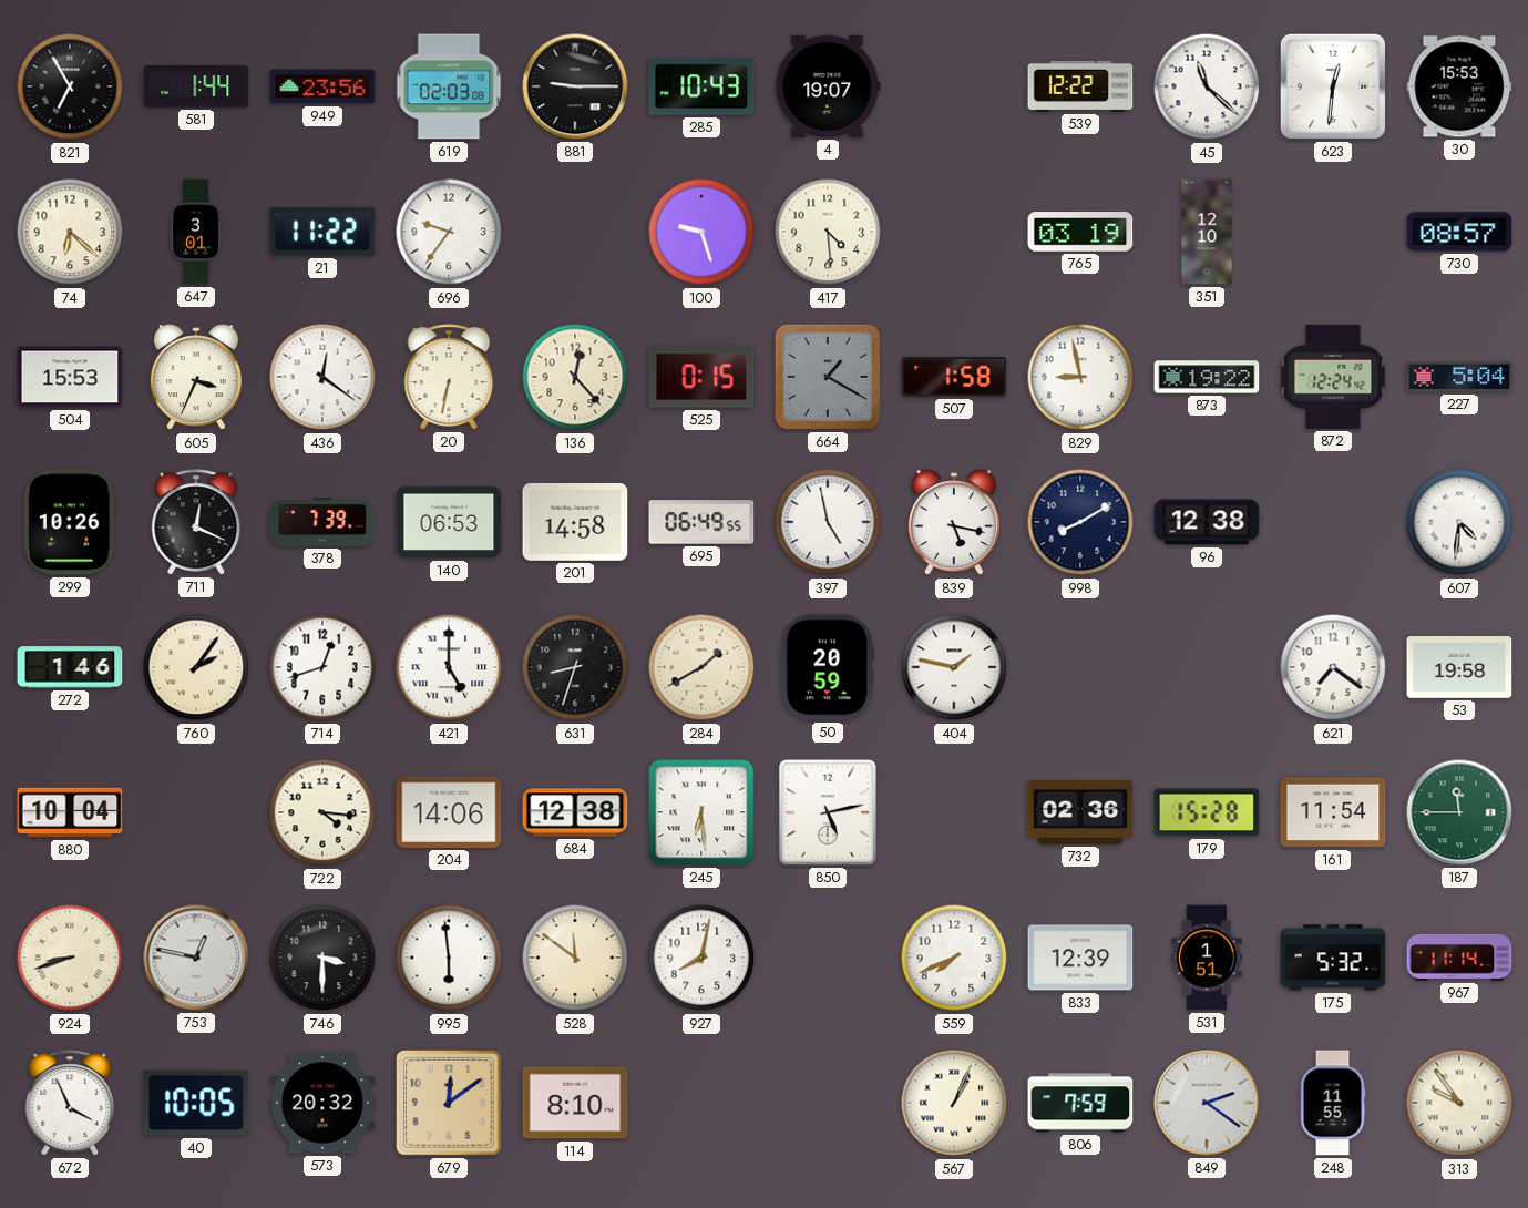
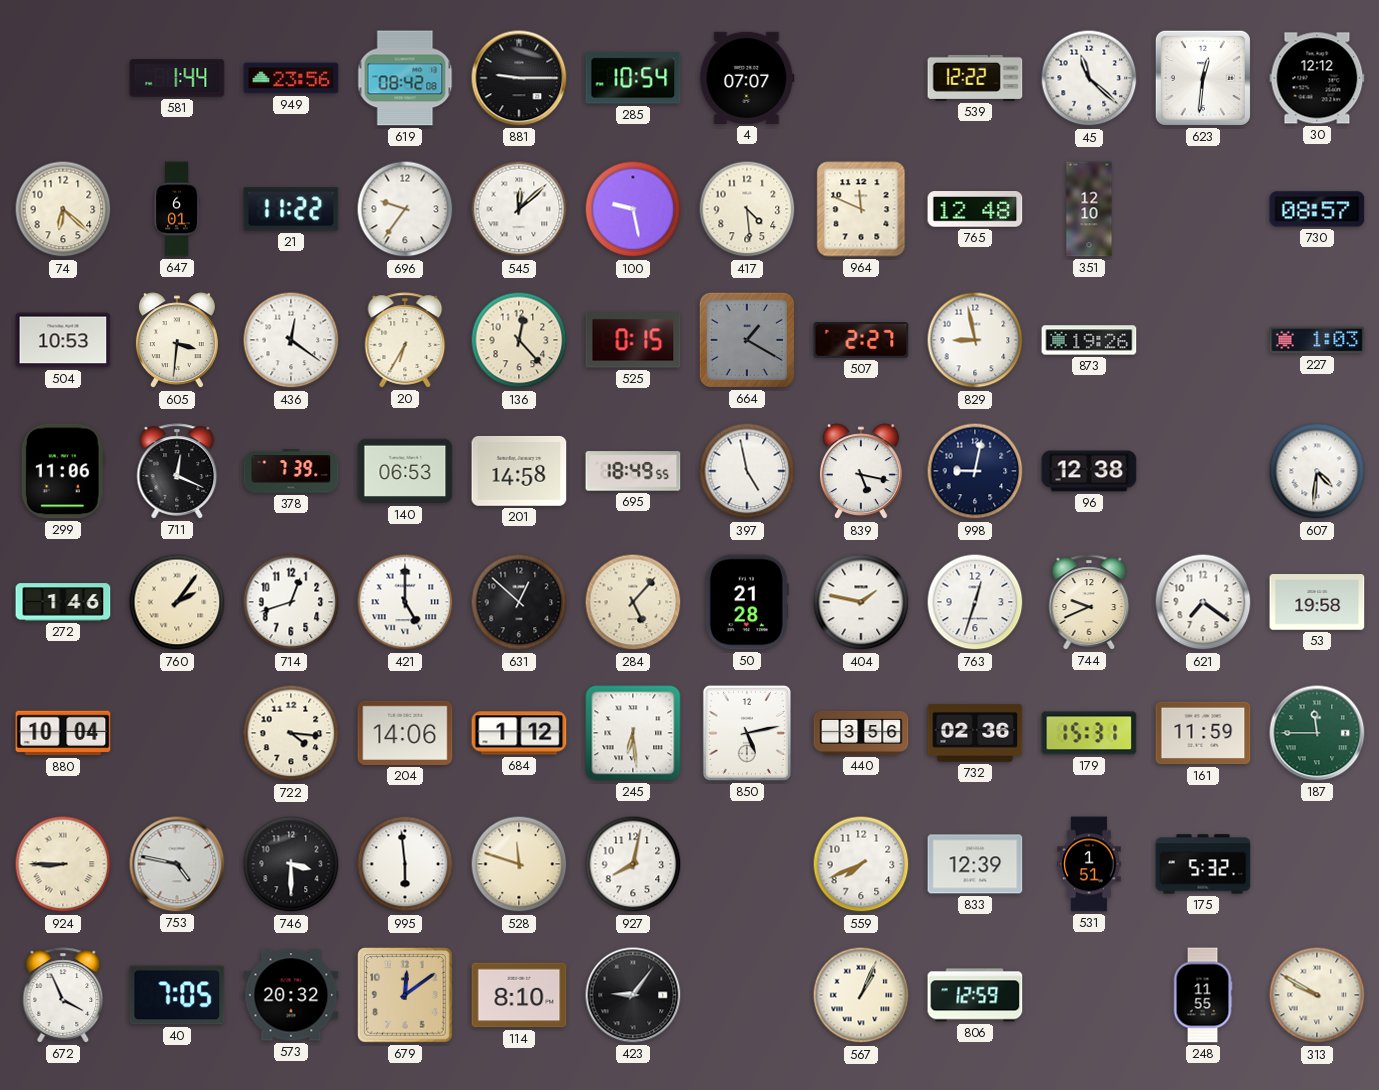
821: 6:55 -> none
619: 02:03 -> 08:42
285: 10:43 -> 10:54
4: 19:07 -> 07:07
30: 15:53 -> 12:12
647: 3:01 -> 6:01
545: none -> 12:08
100: 9:27 -> 9:28
964: none -> 11:49
765: 03:19 -> 12:48
504: 15:53 -> 10:53
605: 3:34 -> 3:31
20: 6:32 -> 6:35
507: 1:58 -> 2:27
873: 19:22 -> 19:26
872: 12:24 -> none
227: 5:04 -> 1:03
299: 10:26 -> 11:06
695: 06:49 -> 18:49
998: 8:10 -> 9:02
631: 8:33 -> 12:52
284: 1:40 -> 5:07
50: 20:59 -> 21:28
763: none -> 12:33
744: none -> 9:41
684: 12:38 -> 1:12
440: none -> 3:56
179: 15:28 -> 15:31
161: 11:54 -> 11:59
924: 8:42 -> 8:45
753: 12:47 -> 4:47
528: 11:51 -> 11:48
967: 11:14 -> none
40: 10:05 -> 7:05
423: none -> 9:06
806: 7:59 -> 12:59
849: 2:21 -> none
313: 9:54 -> 9:50
